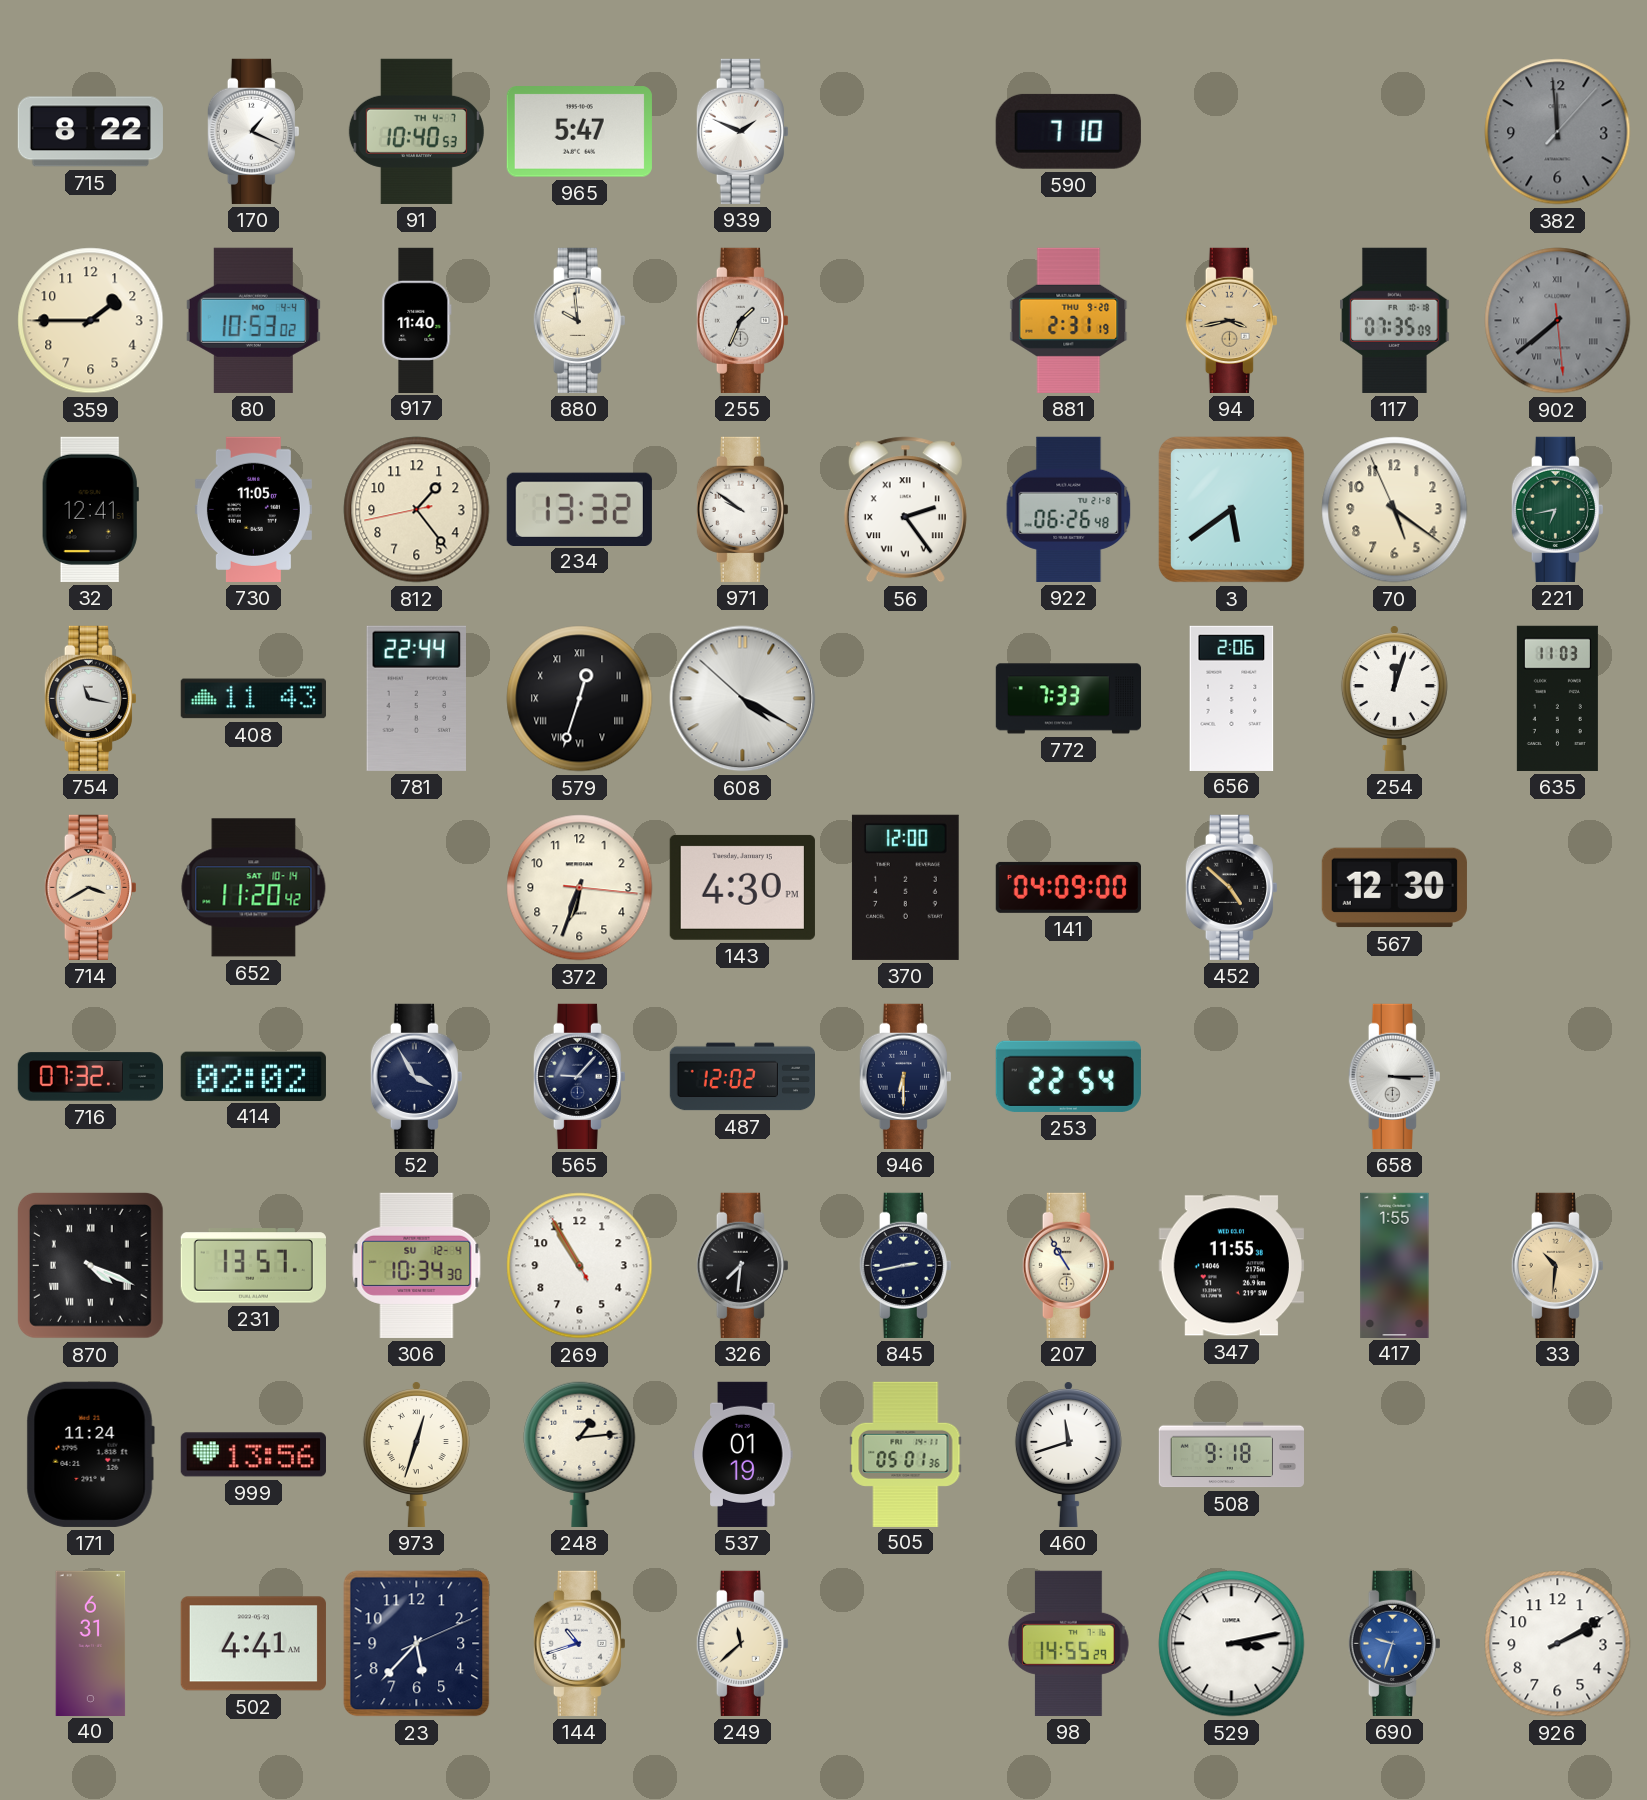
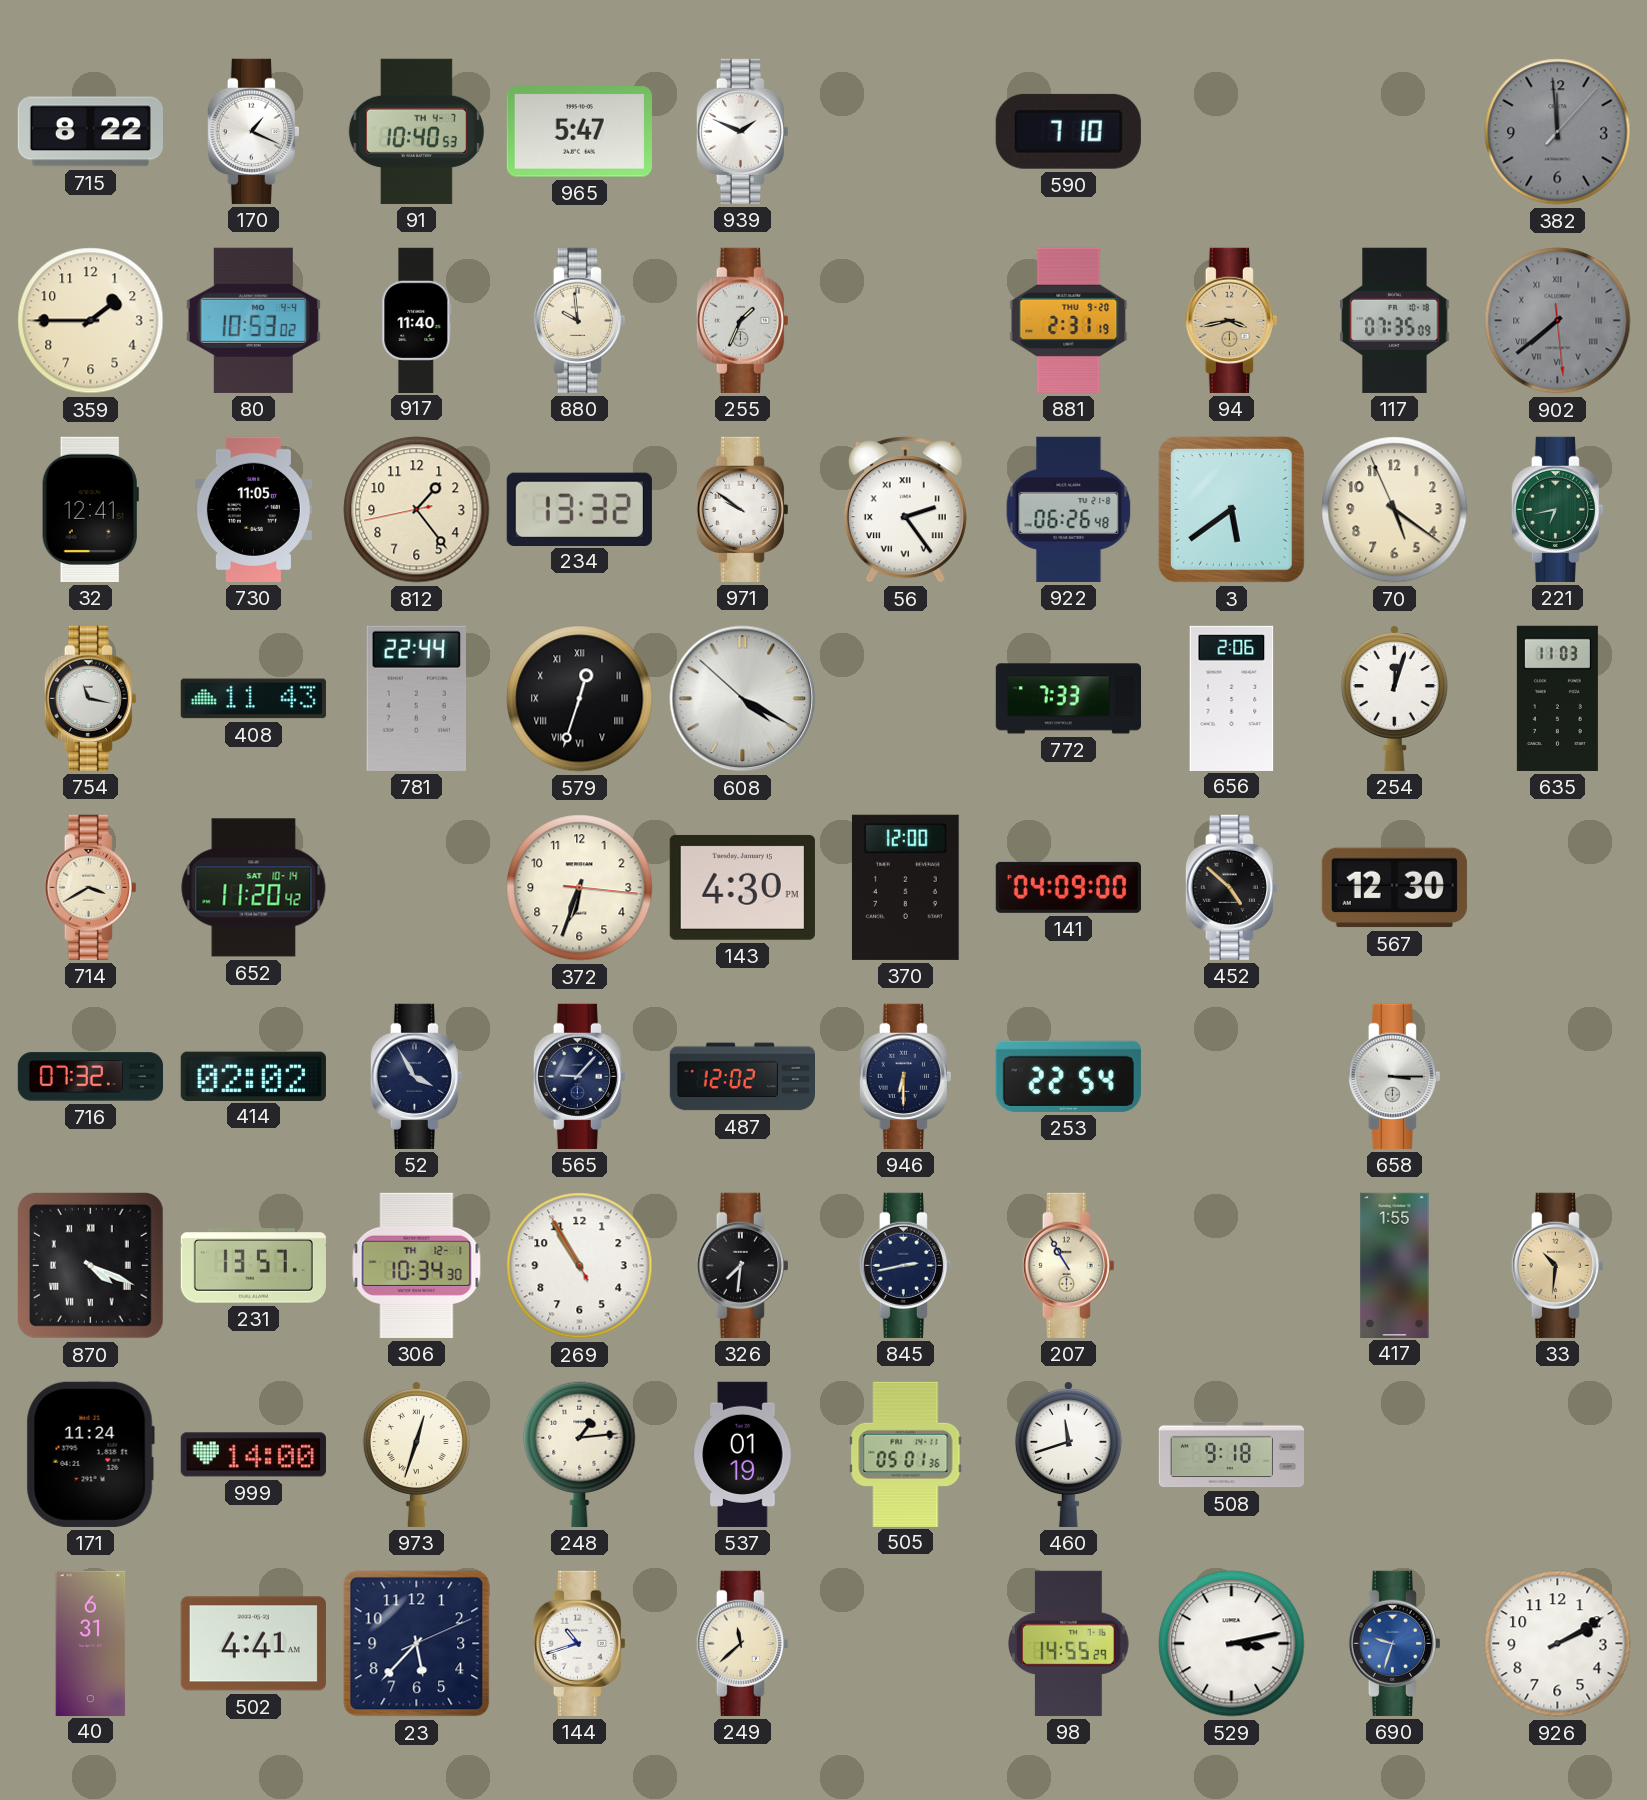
306 date: SU 12-4 -> TH 12-1
347: 11:55 -> none
999: 13:56 -> 14:00
